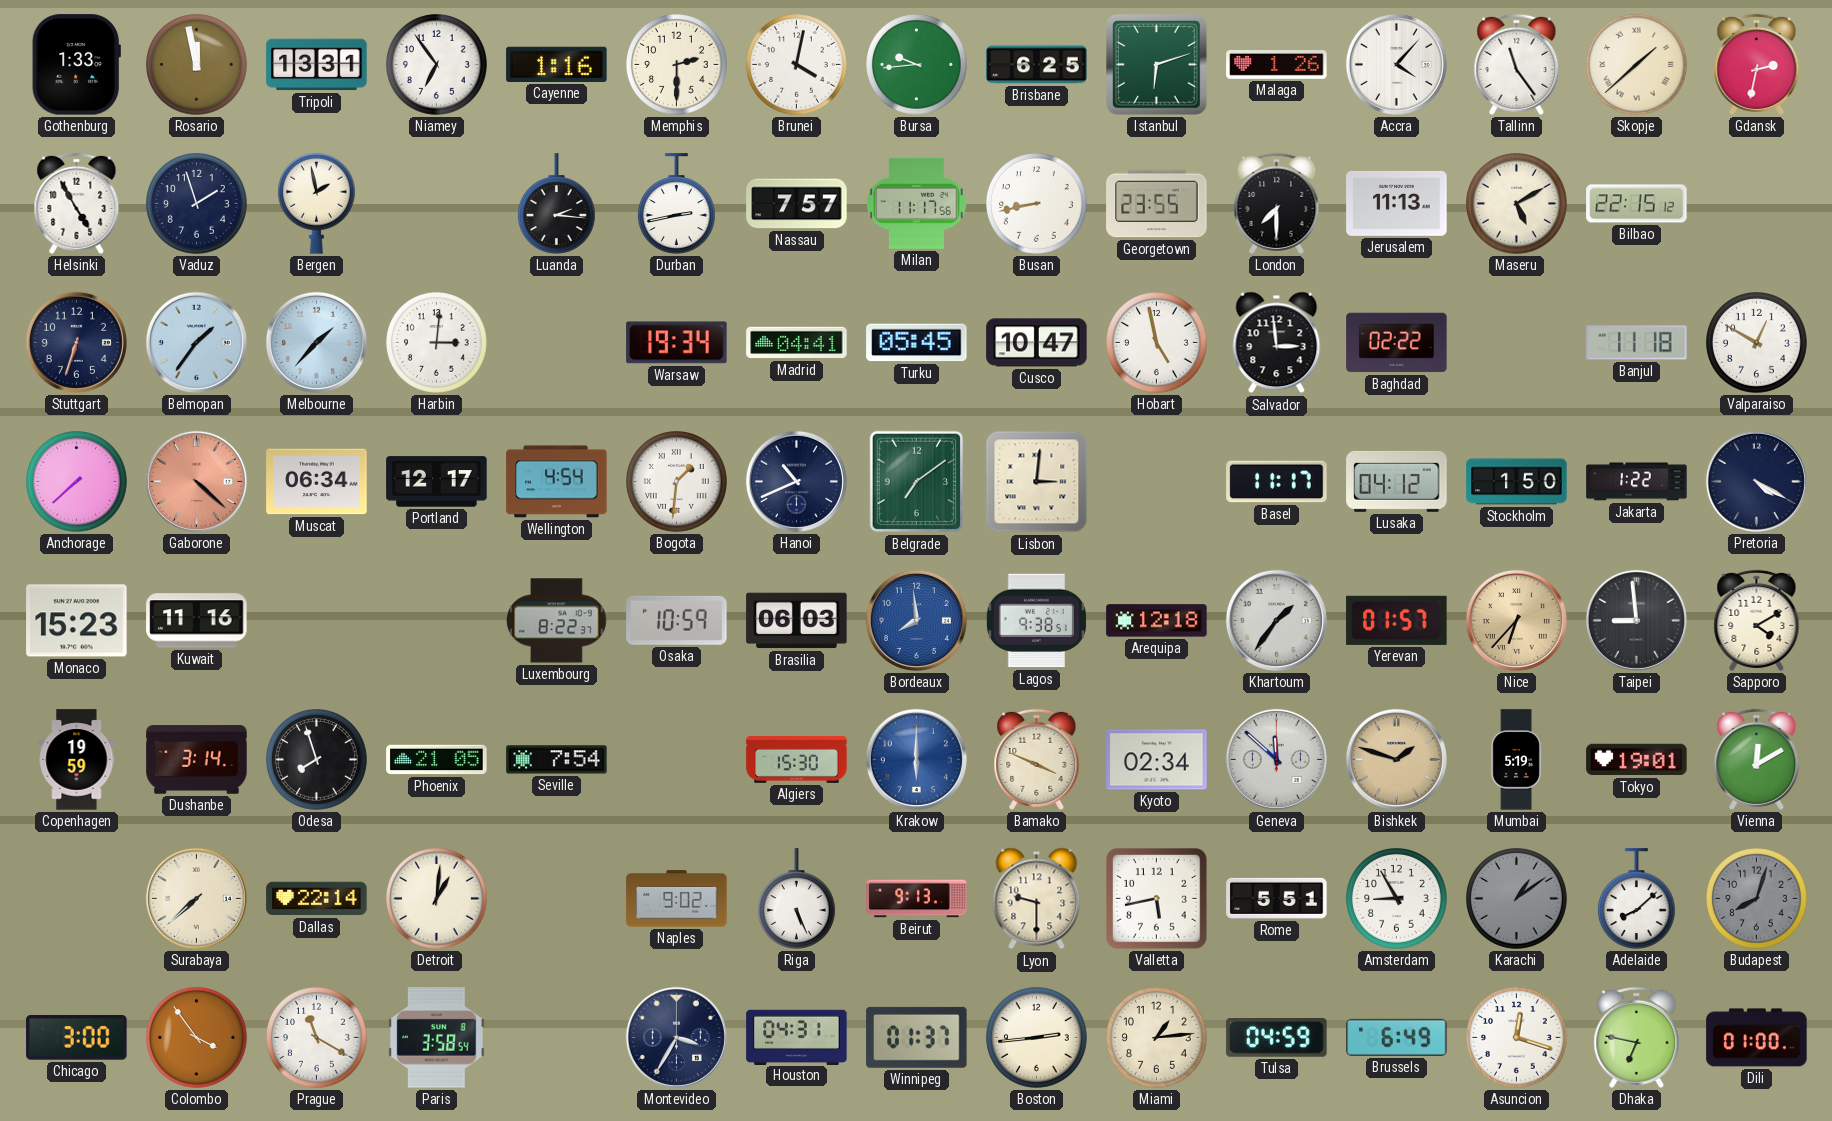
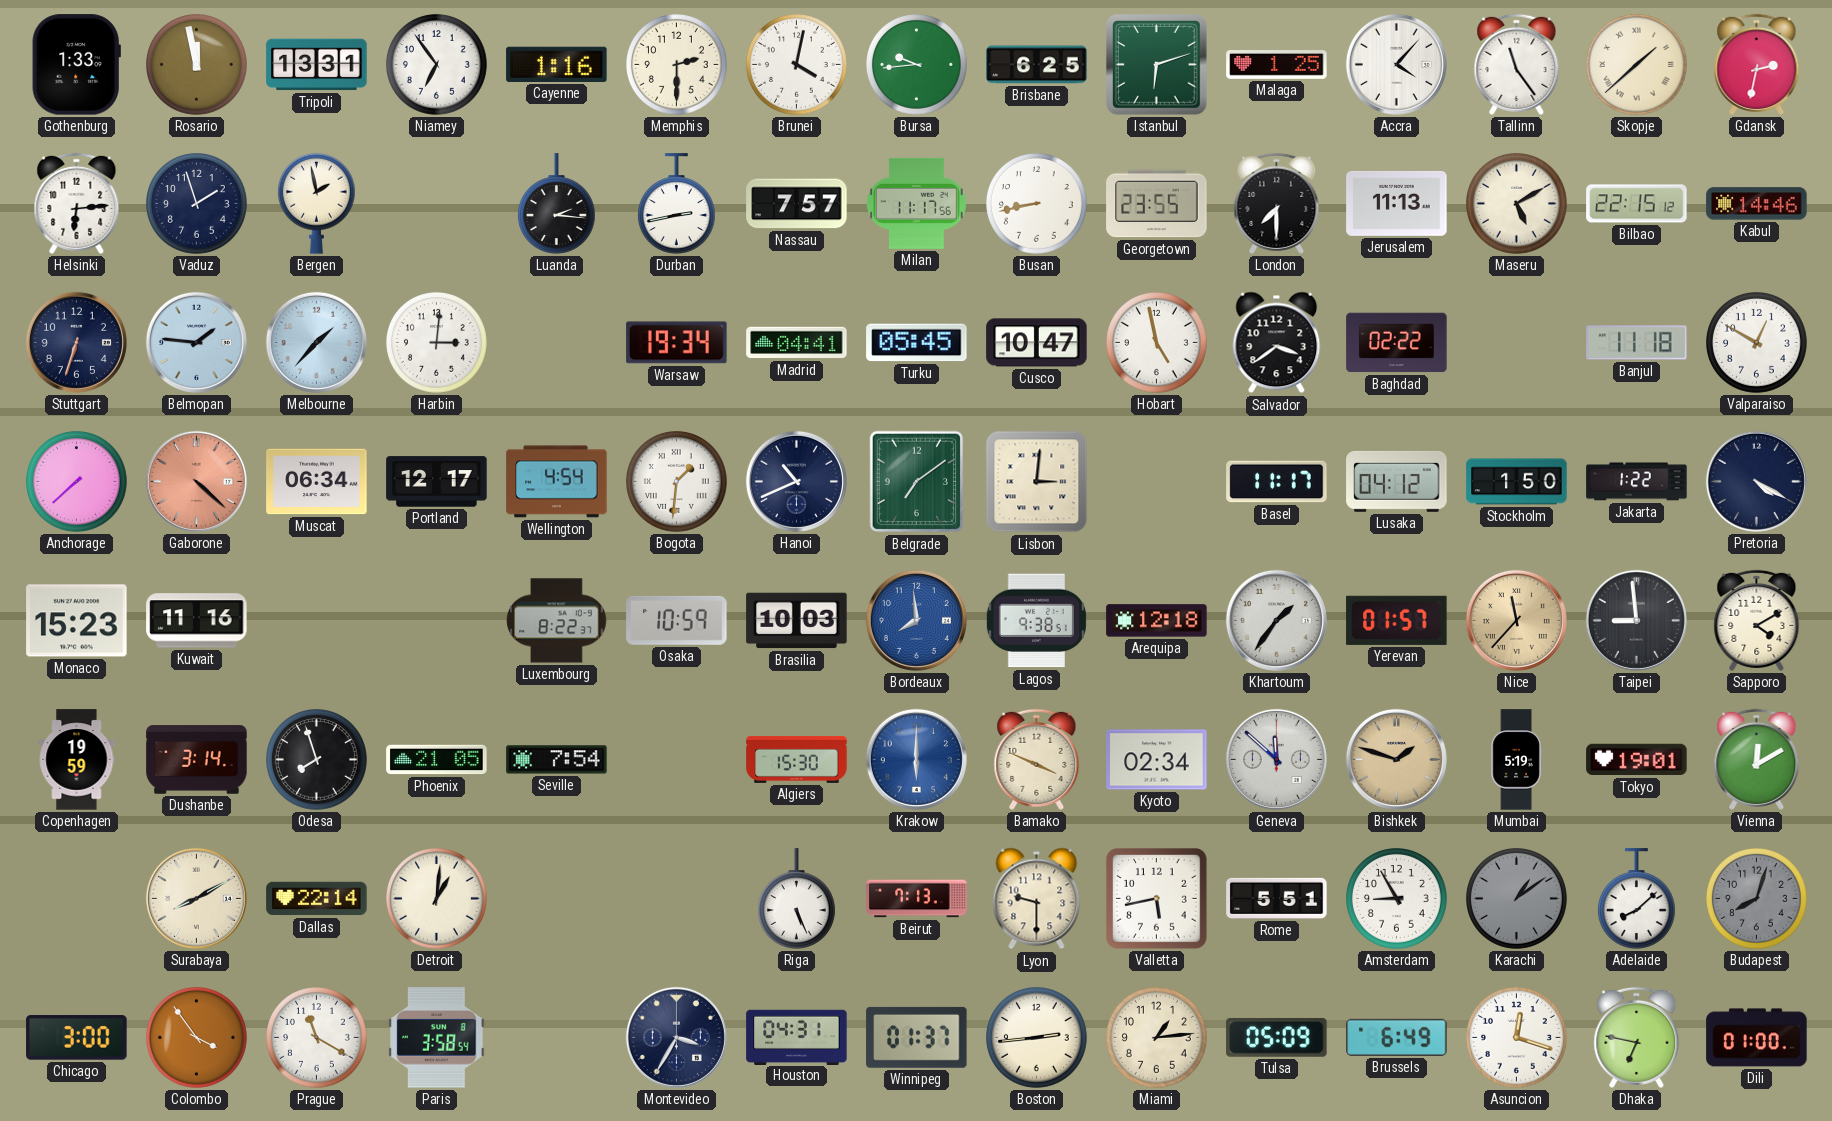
Malaga: 1:26 -> 1:25
Helsinki: 4:55 -> 6:14
Kabul: none -> 14:46
Belmopan: 1:36 -> 1:46
Salvador: 2:59 -> 3:39
Brasilia: 06:03 -> 10:03
Nice: 6:37 -> 11:37
Surabaya: 7:38 -> 8:10
Naples: 9:02 -> none
Beirut: 9:13 -> 7:13
Tulsa: 04:59 -> 05:09
